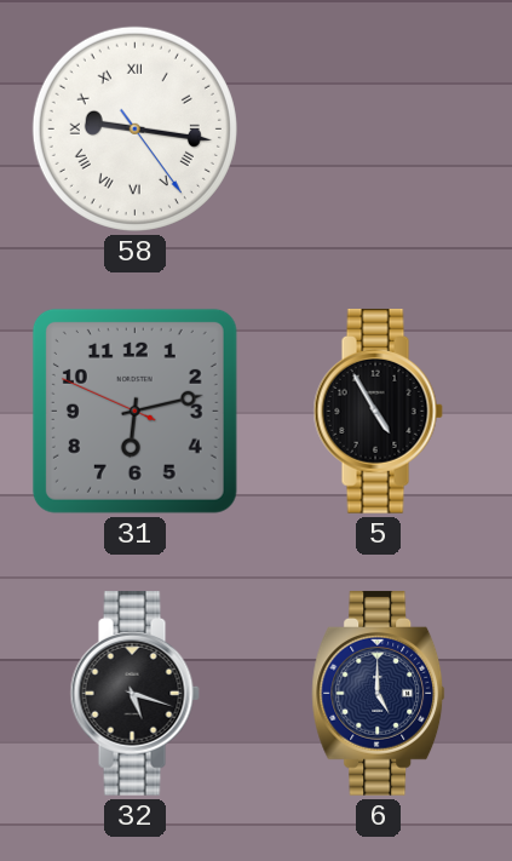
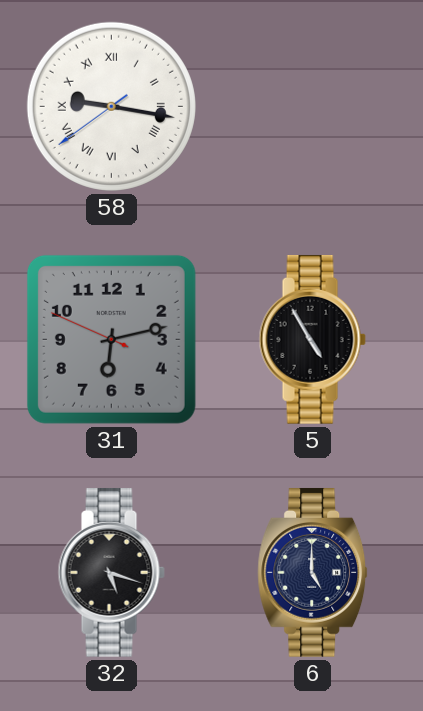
58: 9:16:24 -> 9:16:39
